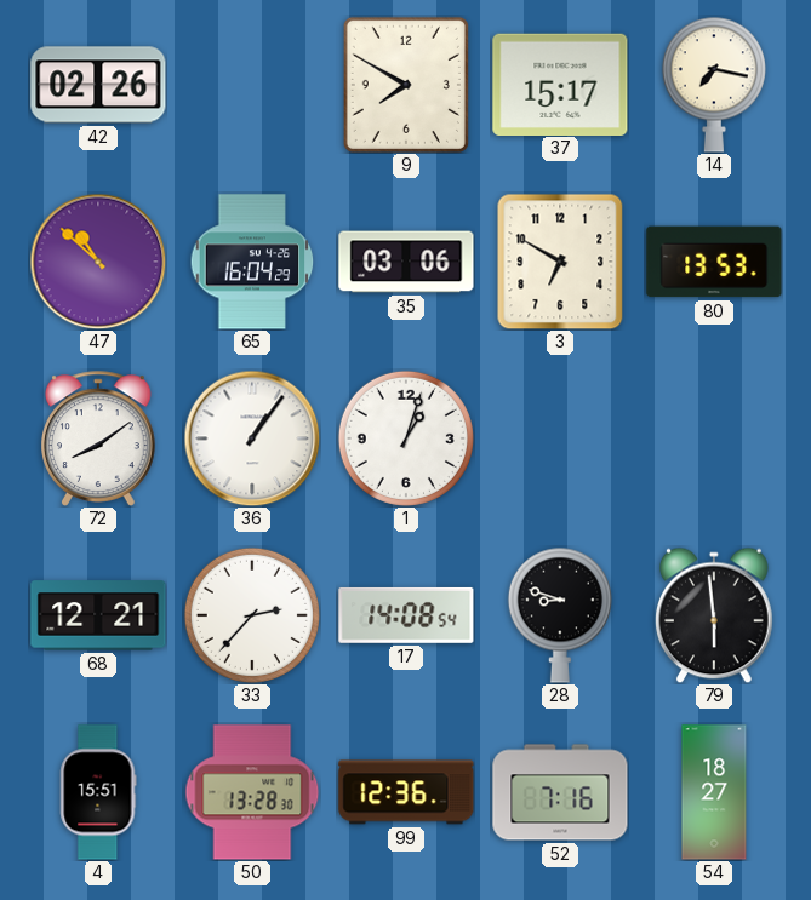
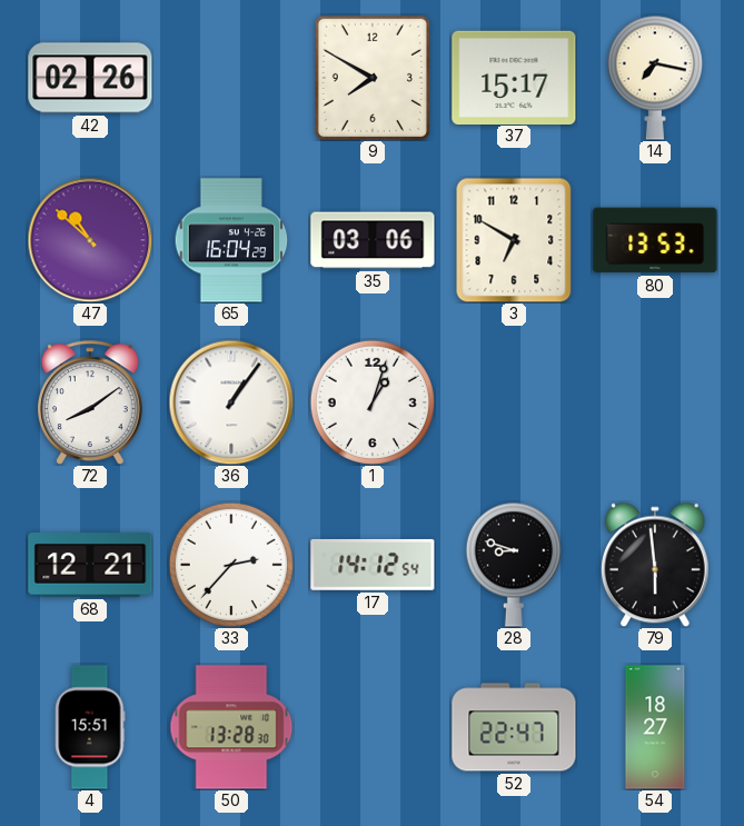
17: 14:08 -> 14:12
99: 12:36 -> none
52: 7:16 -> 22:47
